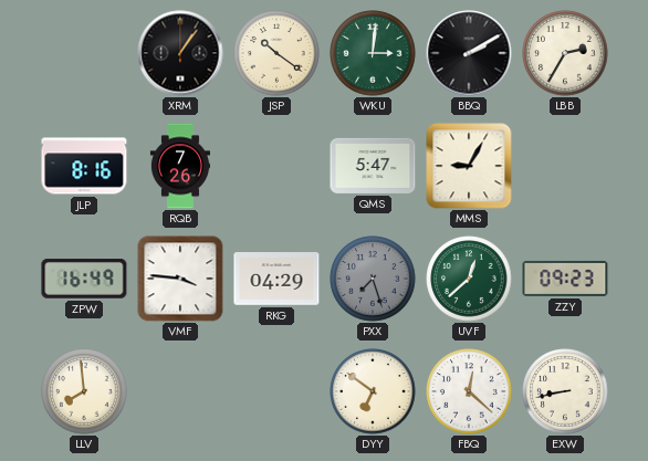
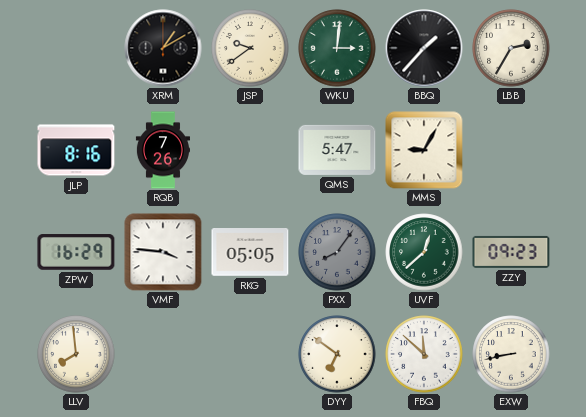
XRM: 1:06 -> 1:10
JSP: 10:21 -> 9:39
BBQ: 2:10 -> 1:37
ZPW: 16:49 -> 16:29
RKG: 04:29 -> 05:05
PXX: 7:27 -> 8:06
FBQ: 12:22 -> 11:52
